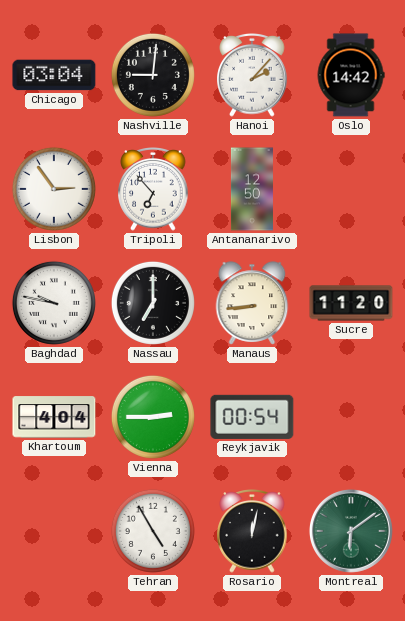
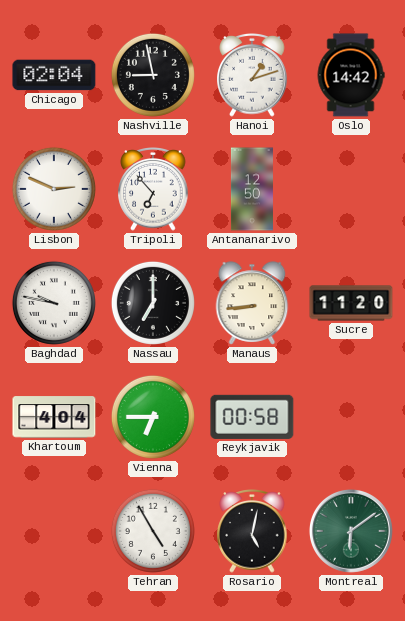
Chicago: 03:04 -> 02:04
Nashville: 9:01 -> 8:58
Hanoi: 2:07 -> 1:12
Lisbon: 2:54 -> 2:49
Vienna: 2:45 -> 6:45
Reykjavik: 00:54 -> 00:58
Rosario: 12:02 -> 5:02
